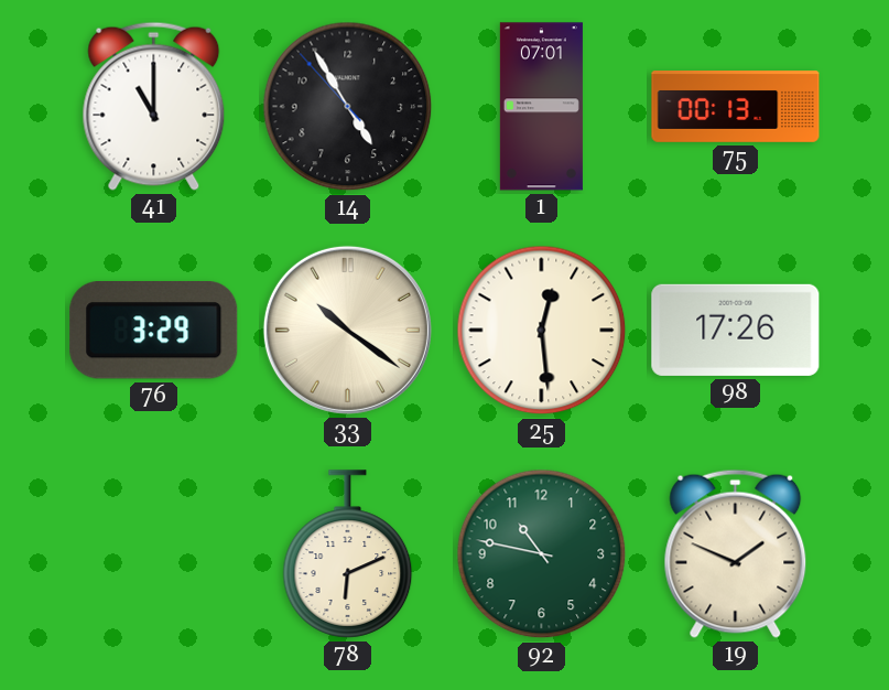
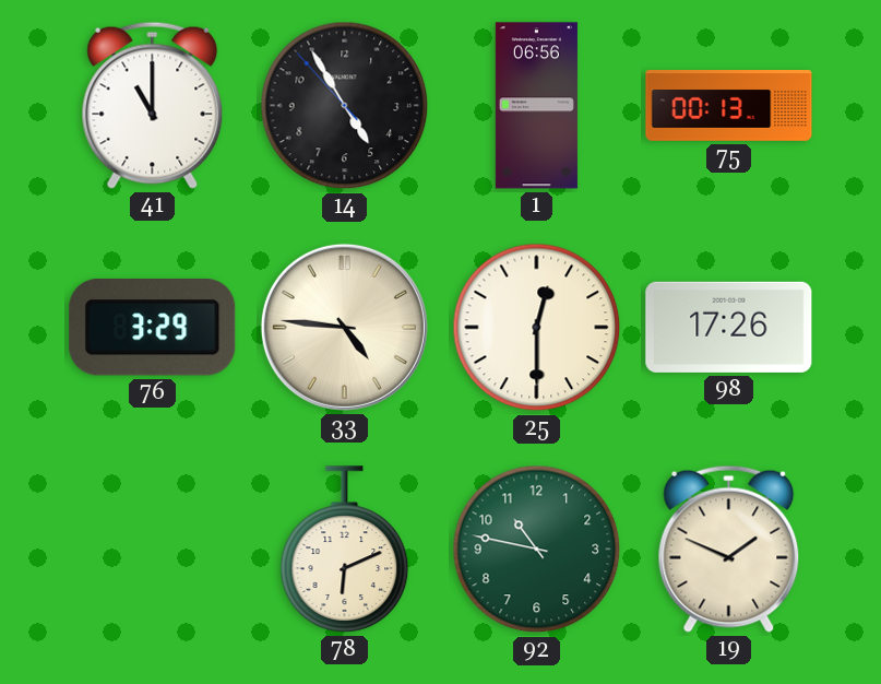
1: 07:01 -> 06:56
33: 10:21 -> 4:46
25: 12:29 -> 12:30
